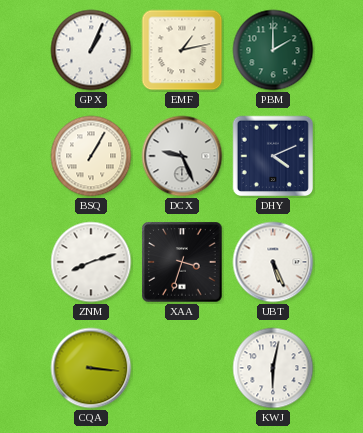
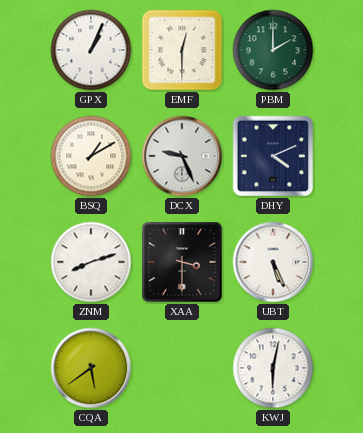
EMF: 1:13 -> 12:30
BSQ: 1:05 -> 1:10
XAA: 3:33 -> 3:30
CQA: 3:16 -> 5:39
